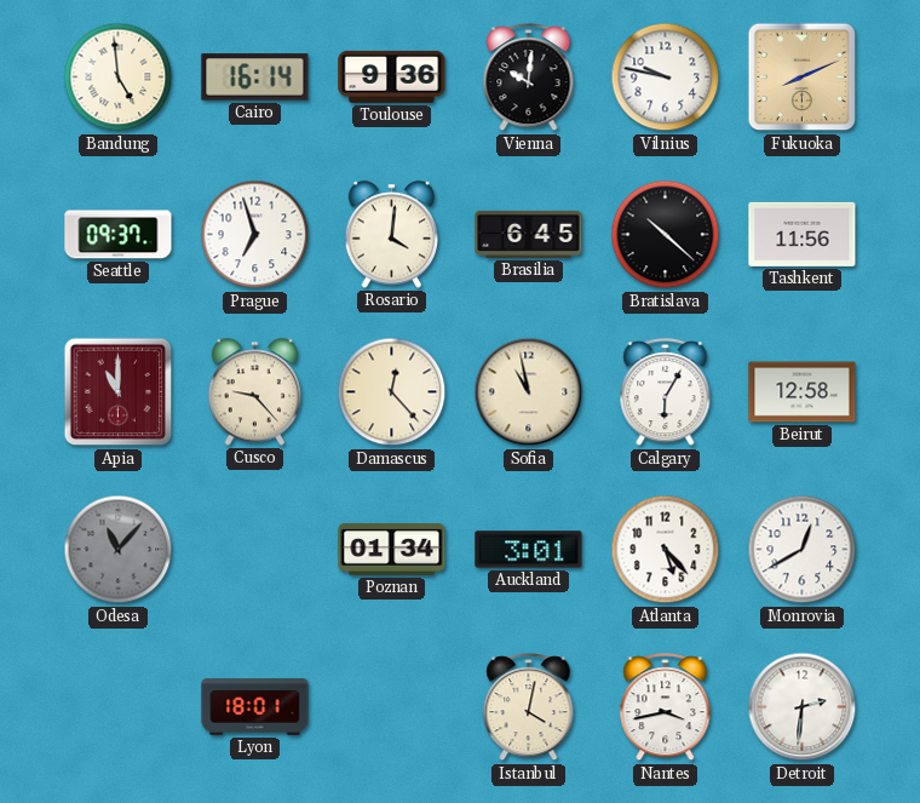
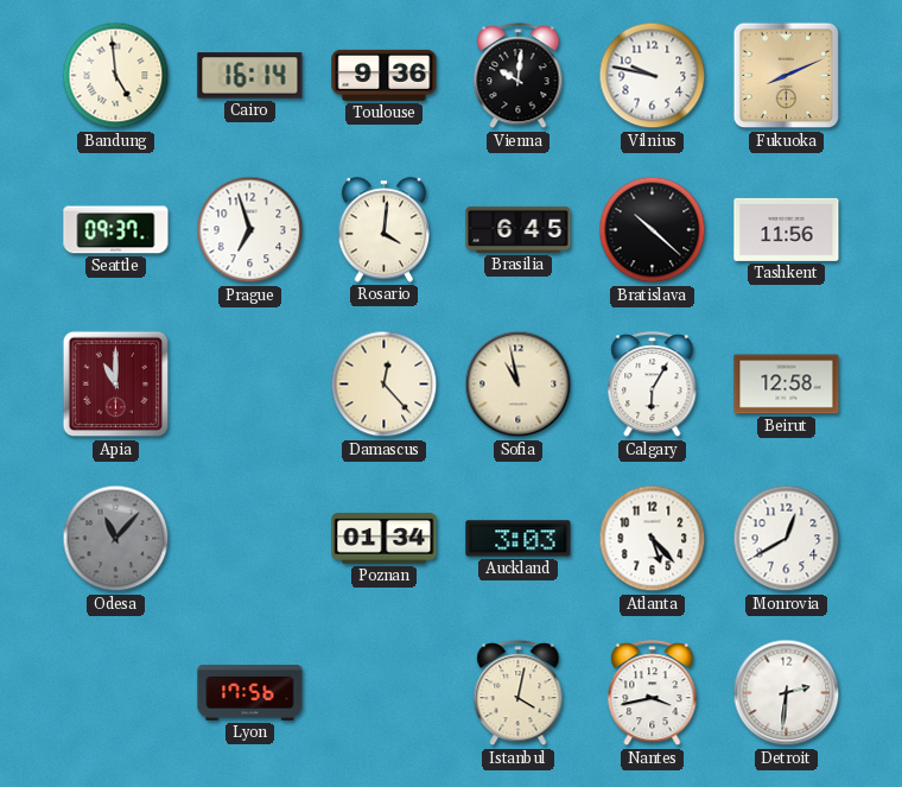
Cusco: 9:23 -> none
Auckland: 3:01 -> 3:03
Lyon: 18:01 -> 17:56
